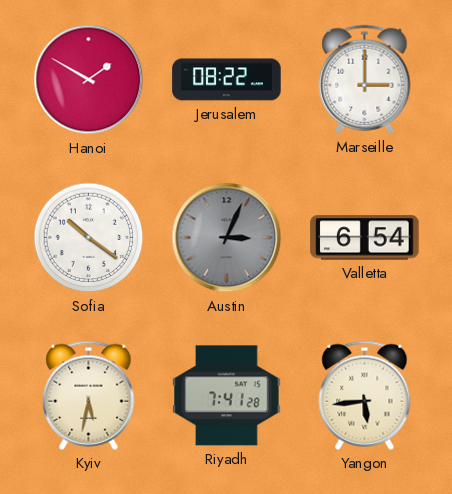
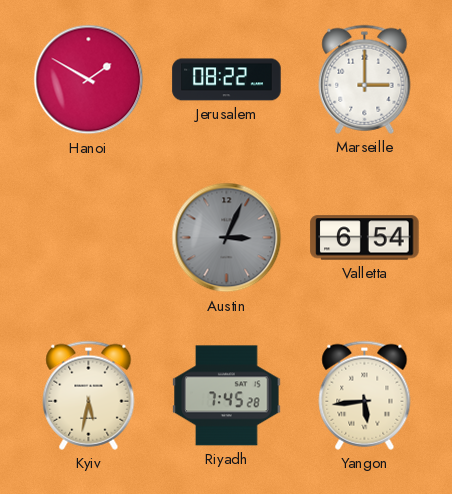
Sofia: 10:21 -> none
Riyadh: 7:41 -> 7:45
